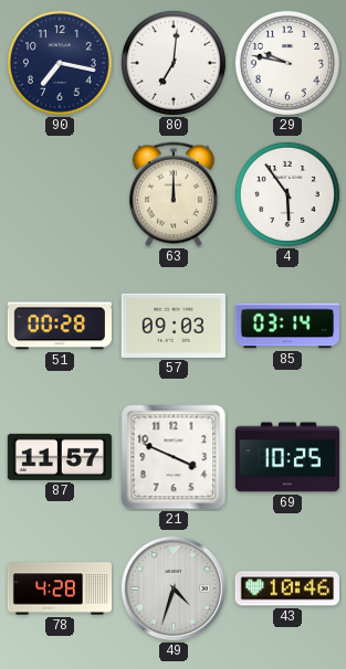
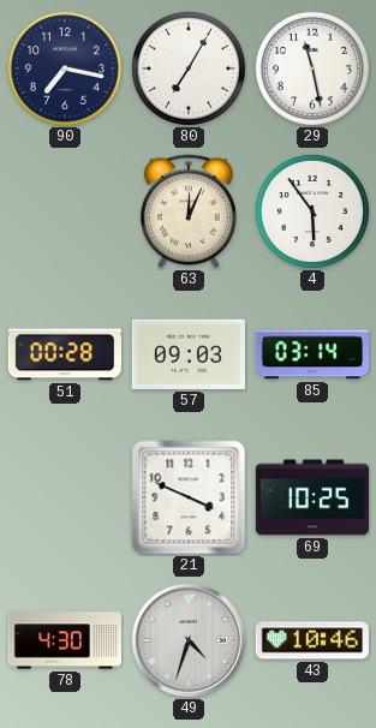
80: 7:01 -> 7:05
29: 9:47 -> 11:28
63: 12:00 -> 12:04
87: 11:57 -> none
78: 4:28 -> 4:30
